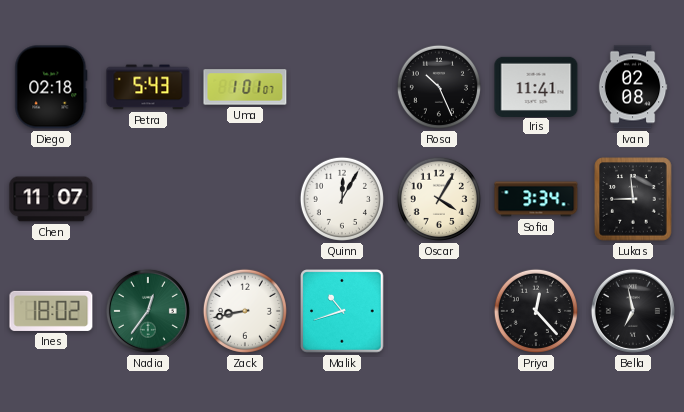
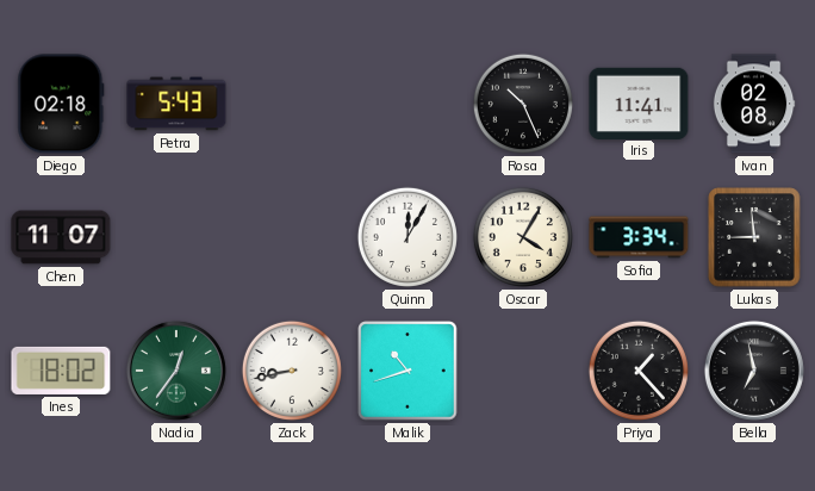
Uma: 1:01 -> none
Priya: 12:23 -> 1:23
